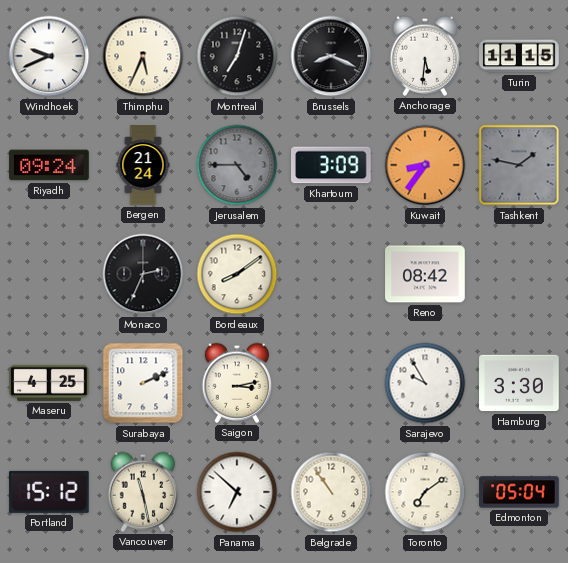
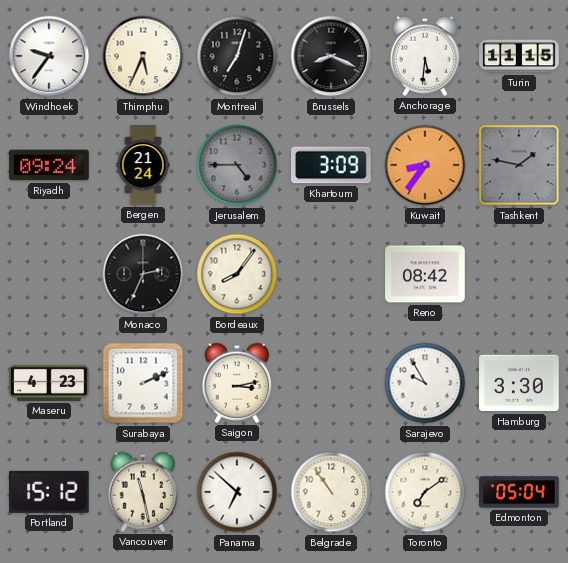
Windhoek: 9:41 -> 9:36
Bordeaux: 8:09 -> 8:06
Maseru: 4:25 -> 4:23
